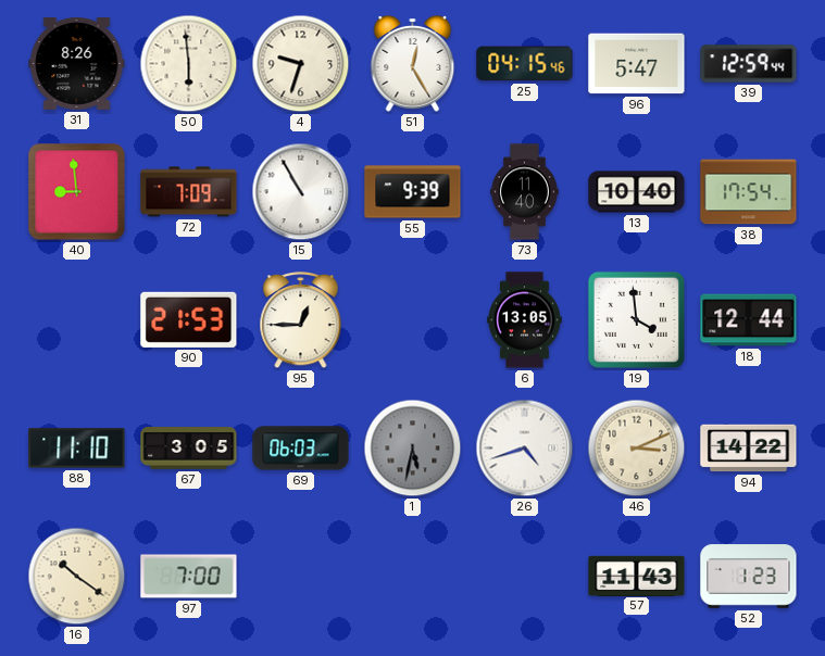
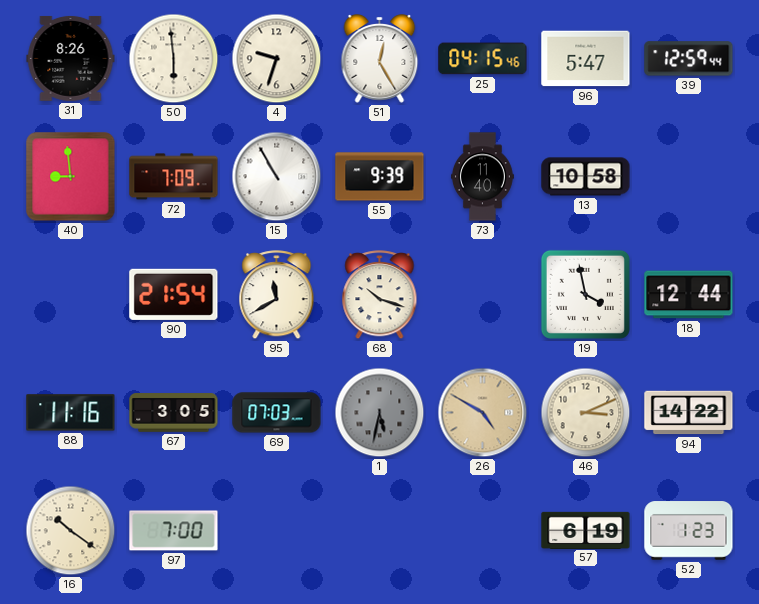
13: 10:40 -> 10:58
38: 17:54 -> none
90: 21:53 -> 21:54
95: 12:45 -> 11:40
68: none -> 10:18
6: 13:05 -> none
19: 3:59 -> 3:58
88: 11:10 -> 11:16
69: 06:03 -> 07:03
26: 4:42 -> 4:50
26 dial: white -> champagne
57: 11:43 -> 6:19
